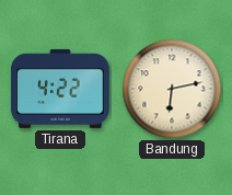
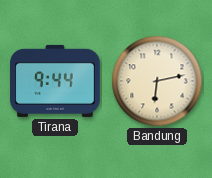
Tirana: 4:22 -> 9:44
